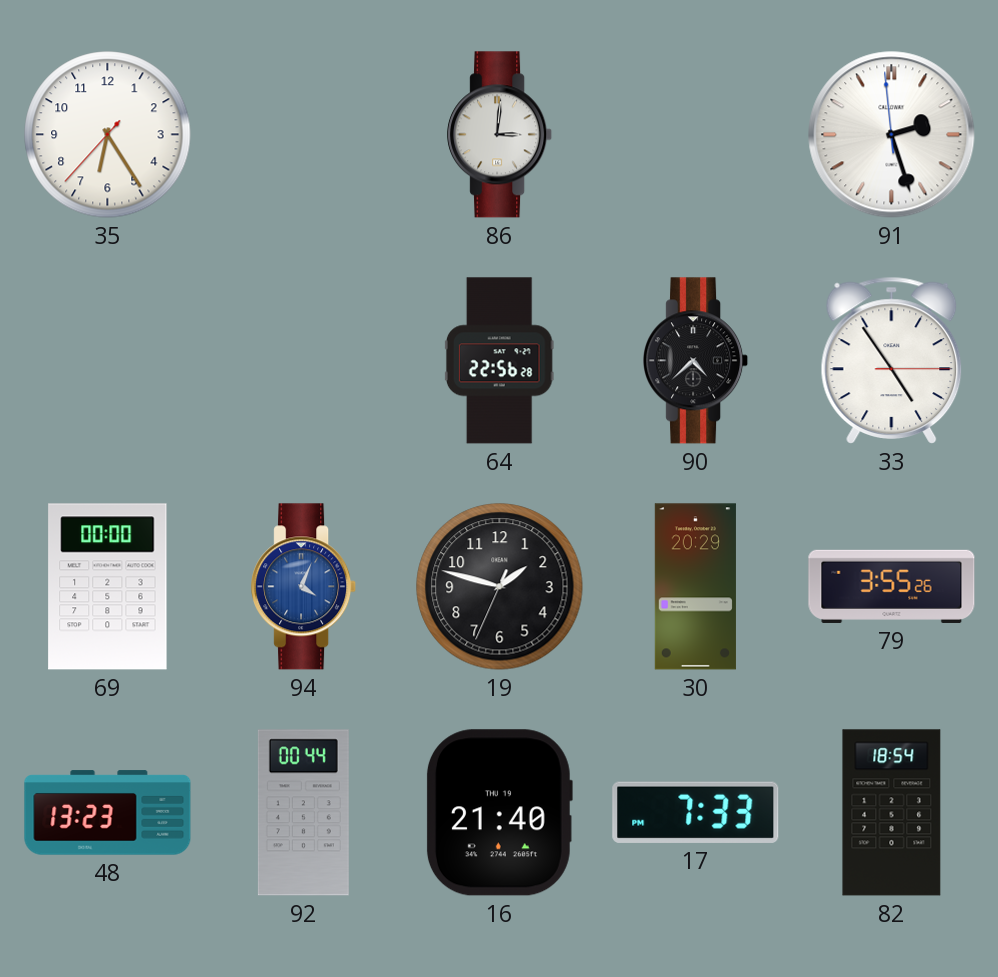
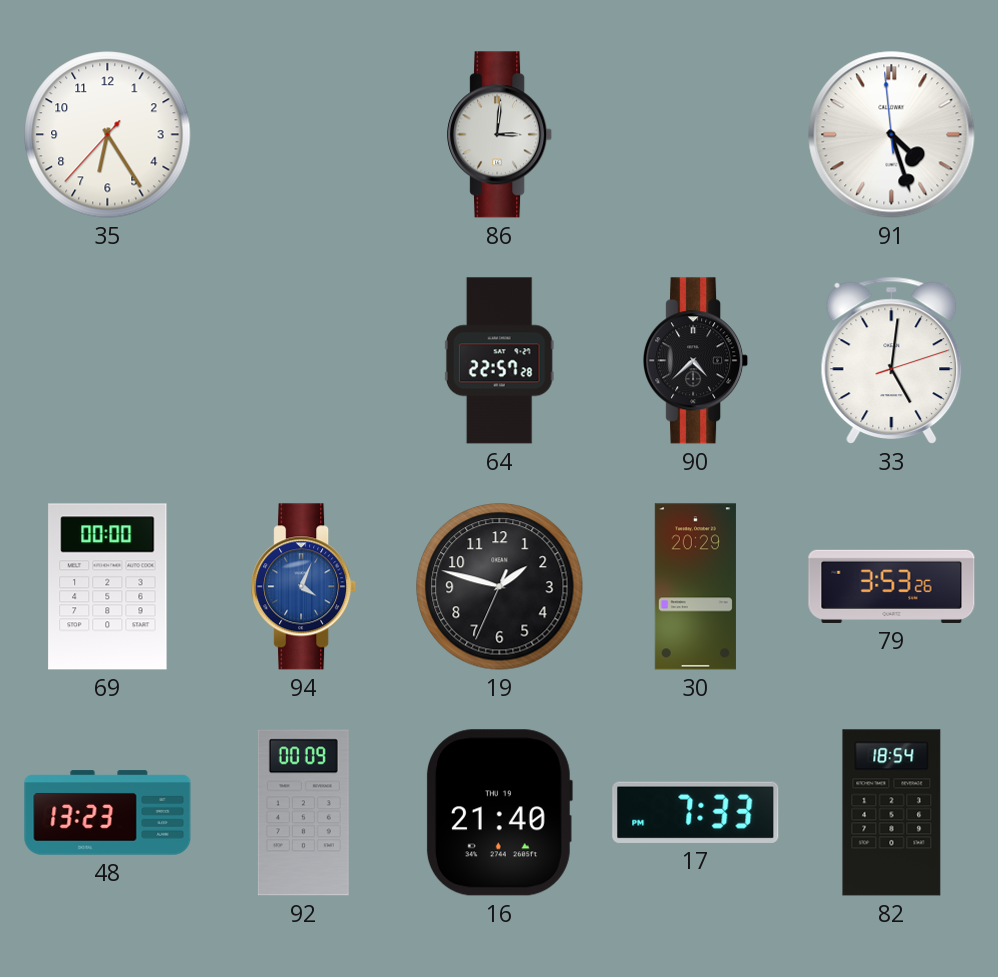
91: 2:26 -> 4:26
64: 22:56 -> 22:57
33: 4:54 -> 5:01
79: 3:55 -> 3:53
92: 00:44 -> 00:09
